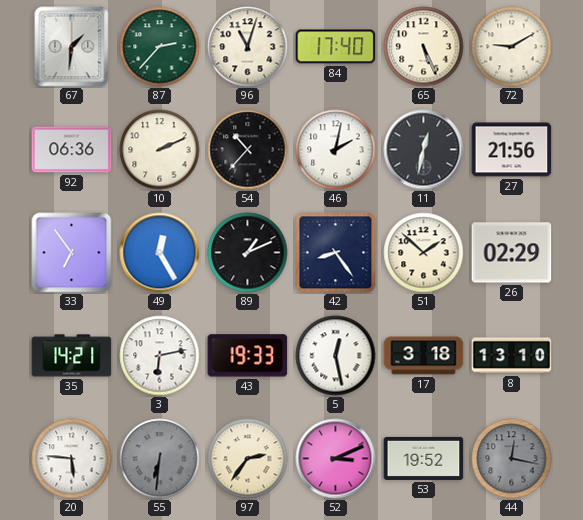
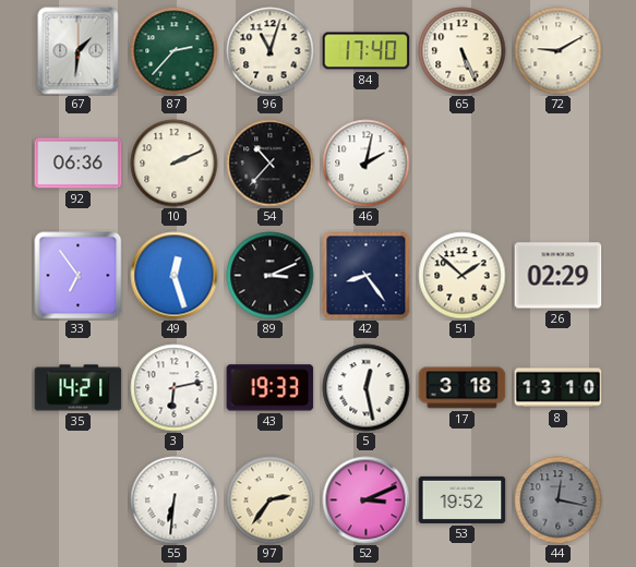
11: 12:32 -> none
27: 21:56 -> none
49: 12:25 -> 12:27
89: 1:11 -> 3:11
20: 5:46 -> none
55 dial: grey -> white
